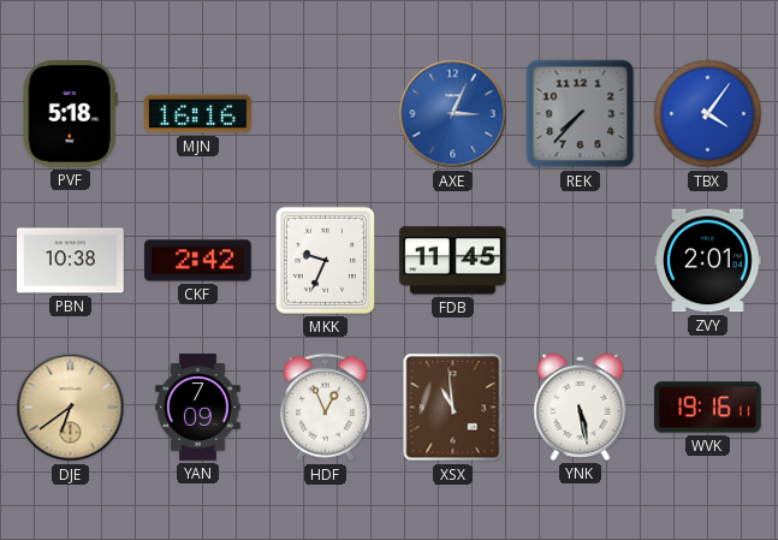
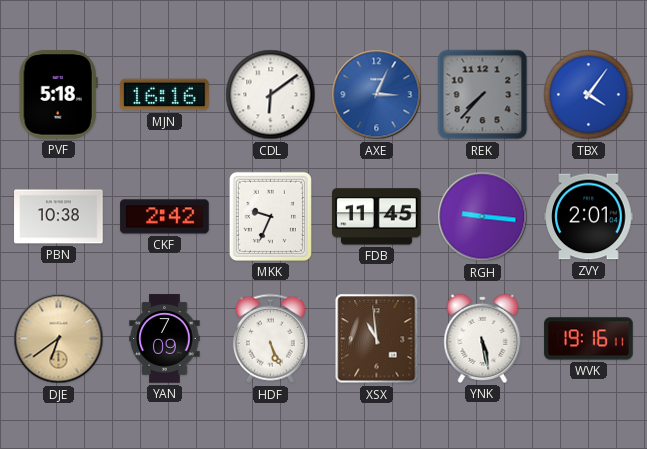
CDL: none -> 6:09
RGH: none -> 9:16
HDF: 12:56 -> 5:26
